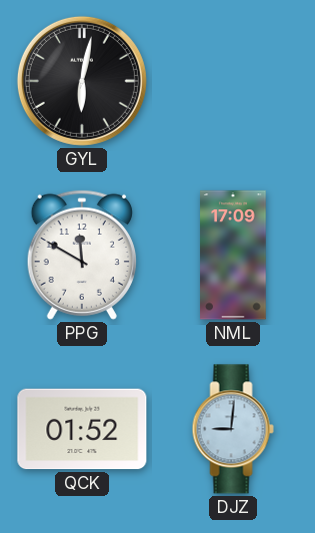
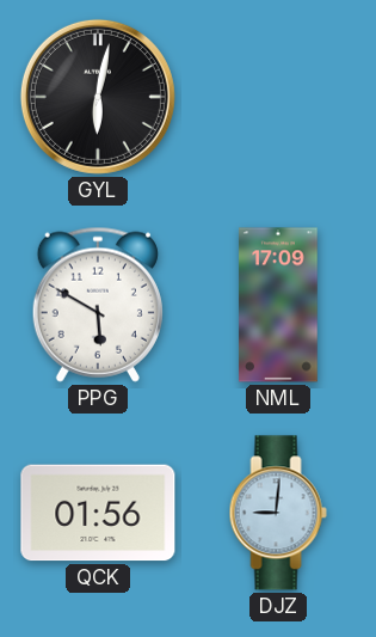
PPG: 11:50 -> 5:50
QCK: 01:52 -> 01:56
